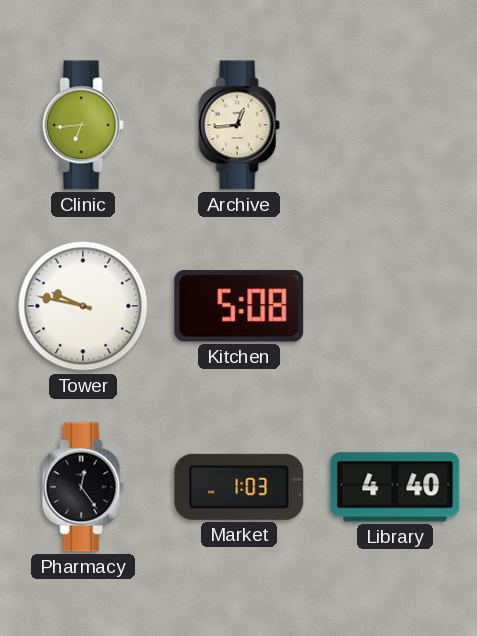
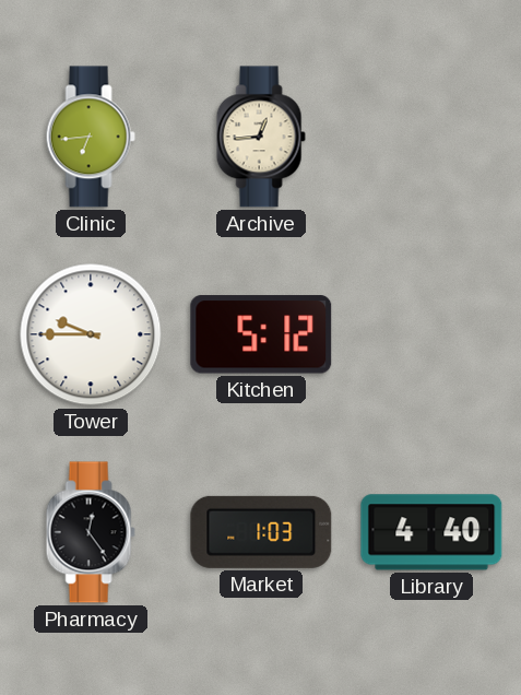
Tower: 9:47 -> 9:45
Kitchen: 5:08 -> 5:12
